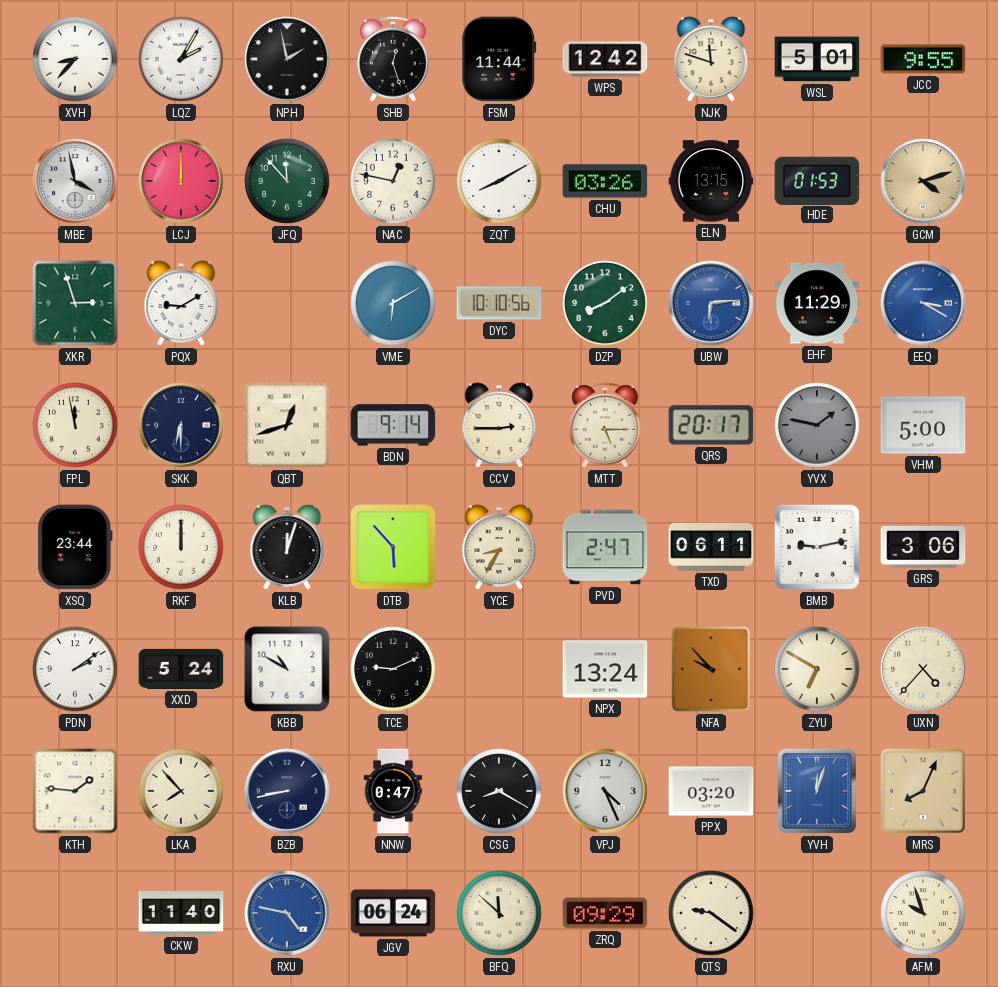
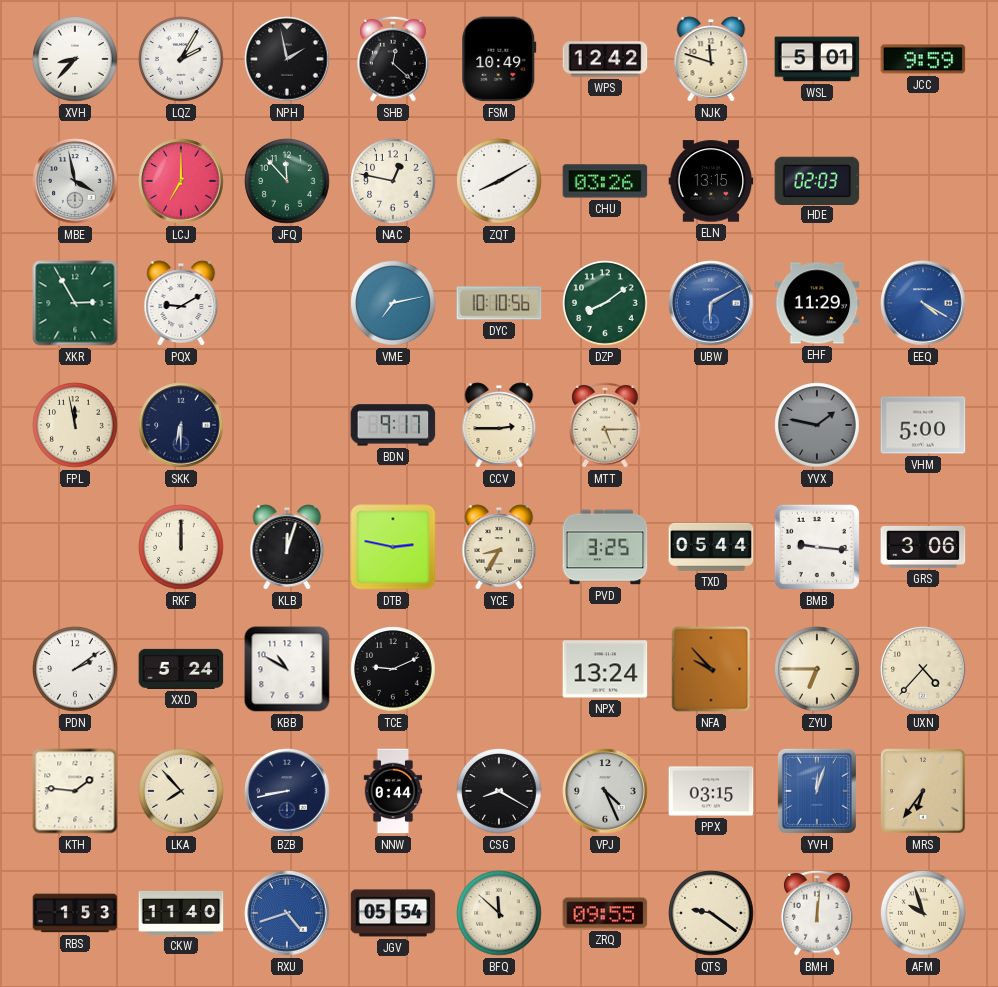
SHB: 12:27 -> 12:22
FSM: 11:44 -> 10:49
JCC: 9:55 -> 9:59
LCJ: 12:00 -> 7:00
HDE: 01:53 -> 02:03
GCM: 4:12 -> none
XKR: 2:57 -> 2:55
VME: 6:10 -> 7:13
UBW: 6:14 -> 6:10
EEQ: 3:20 -> 4:20
QBT: 12:42 -> none
BDN: 9:14 -> 9:17
QRS: 20:17 -> none
XSQ: 23:44 -> none
DTB: 5:53 -> 2:47
PVD: 2:47 -> 3:25
TXD: 06:11 -> 05:44
BMB: 9:13 -> 9:16
ZYU: 6:50 -> 6:45
NNW: 0:47 -> 0:44
PPX: 03:20 -> 03:15
MRS: 8:04 -> 6:36
RBS: none -> 1:53
RXU: 4:47 -> 4:42
JGV: 06:24 -> 05:54
ZRQ: 09:29 -> 09:55
BMH: none -> 12:01
